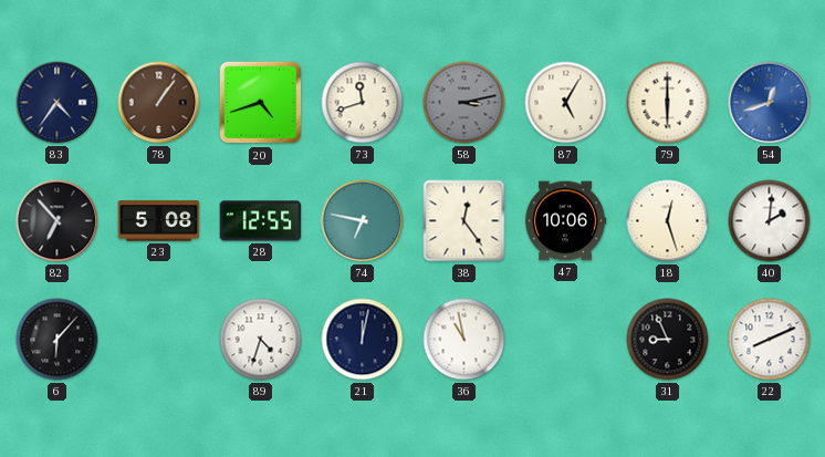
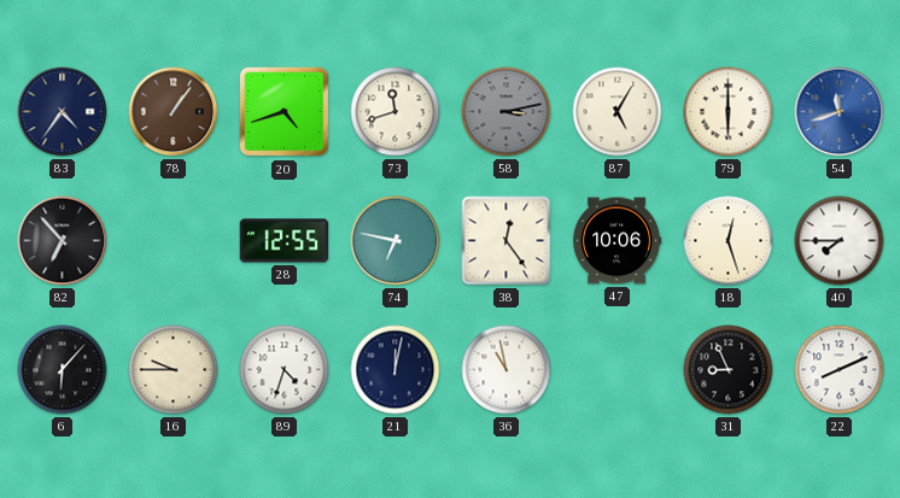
54: 12:42 -> 11:42
23: 5:08 -> none
40: 2:01 -> 7:45
16: none -> 9:45
